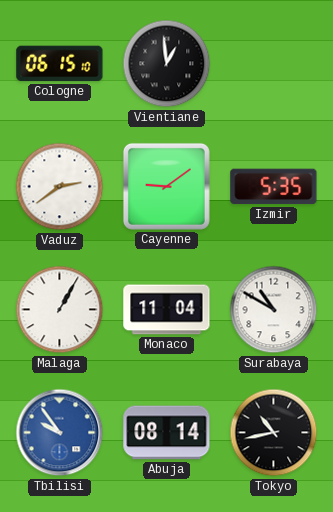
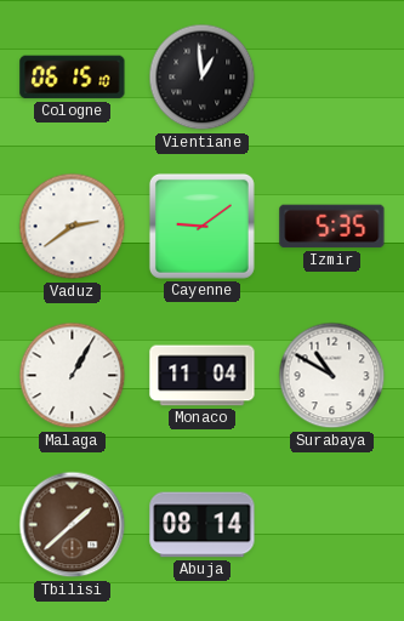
Tbilisi: 9:54 -> 1:38
Tbilisi dial: blue -> brown
Tokyo: 10:43 -> none
